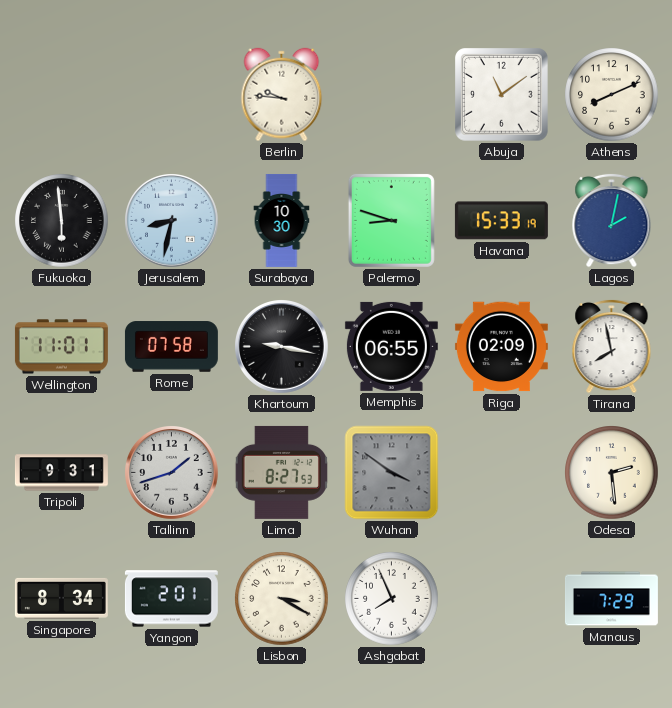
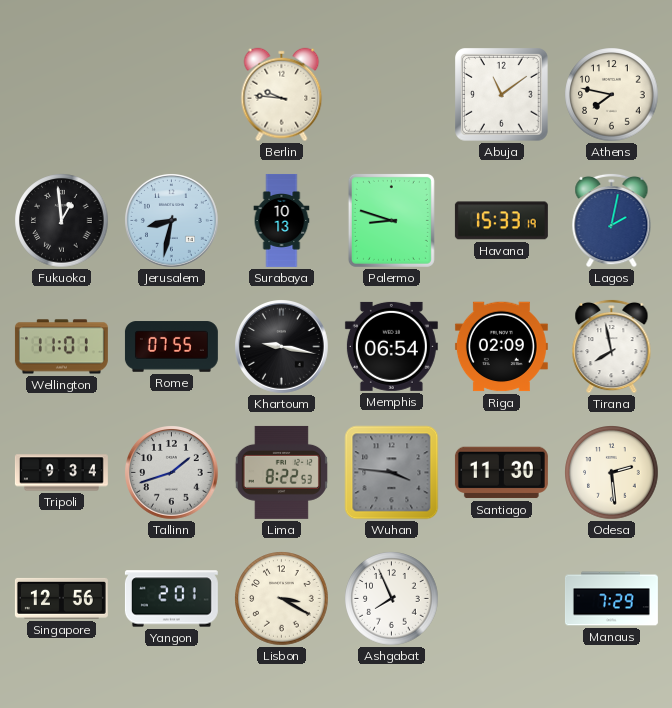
Athens: 8:11 -> 7:47
Fukuoka: 5:59 -> 12:59
Surabaya: 10:30 -> 10:13
Rome: 07:58 -> 07:55
Memphis: 06:55 -> 06:54
Tripoli: 9:31 -> 9:34
Lima: 8:27 -> 8:22
Wuhan: 3:51 -> 3:46
Santiago: none -> 11:30
Singapore: 8:34 -> 12:56
